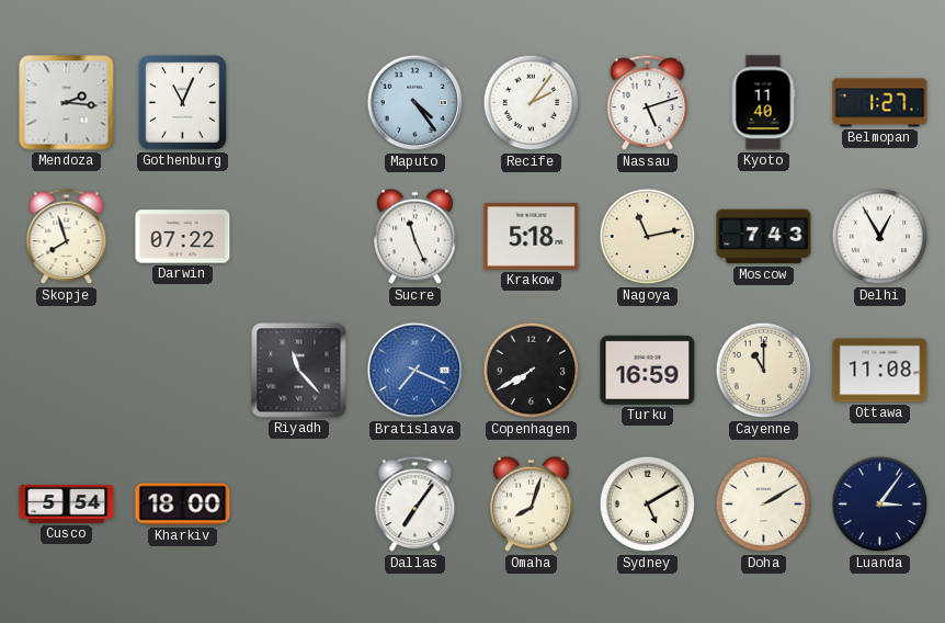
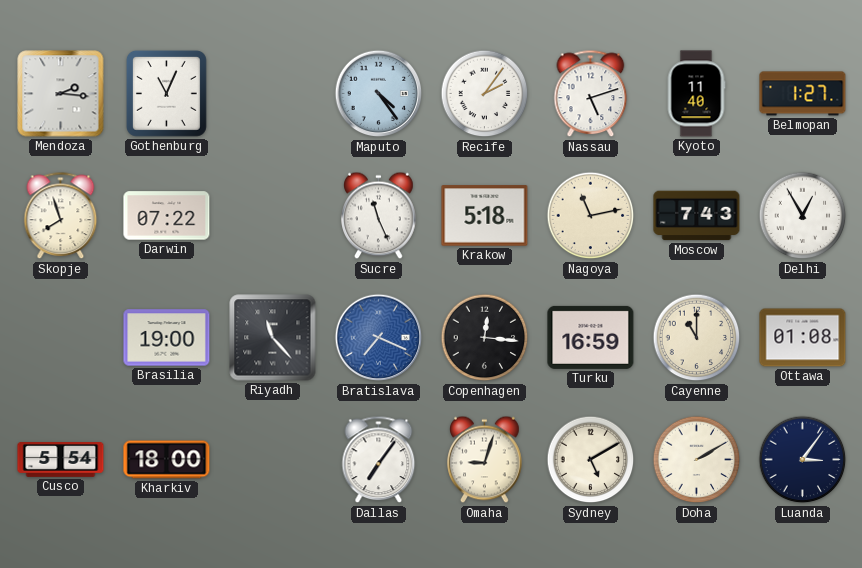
Brasilia: none -> 19:00
Copenhagen: 7:40 -> 12:16
Ottawa: 11:08 -> 01:08
Omaha: 8:03 -> 9:03
